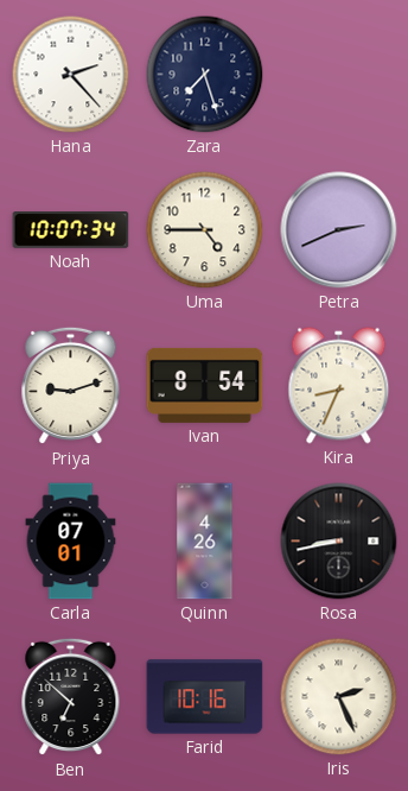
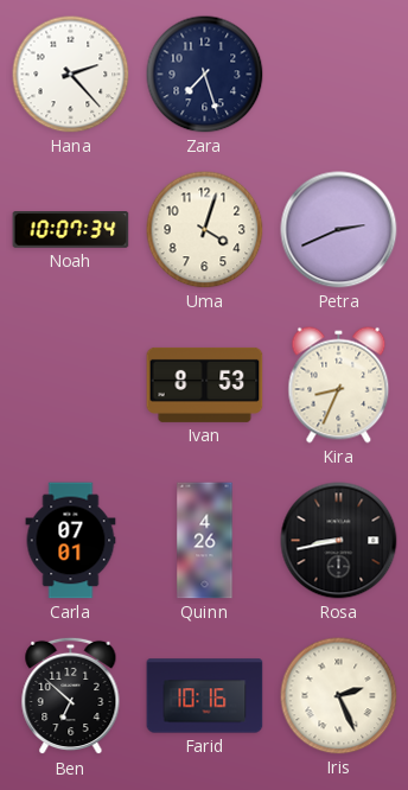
Uma: 4:45 -> 4:03
Priya: 9:12 -> none
Ivan: 8:54 -> 8:53
